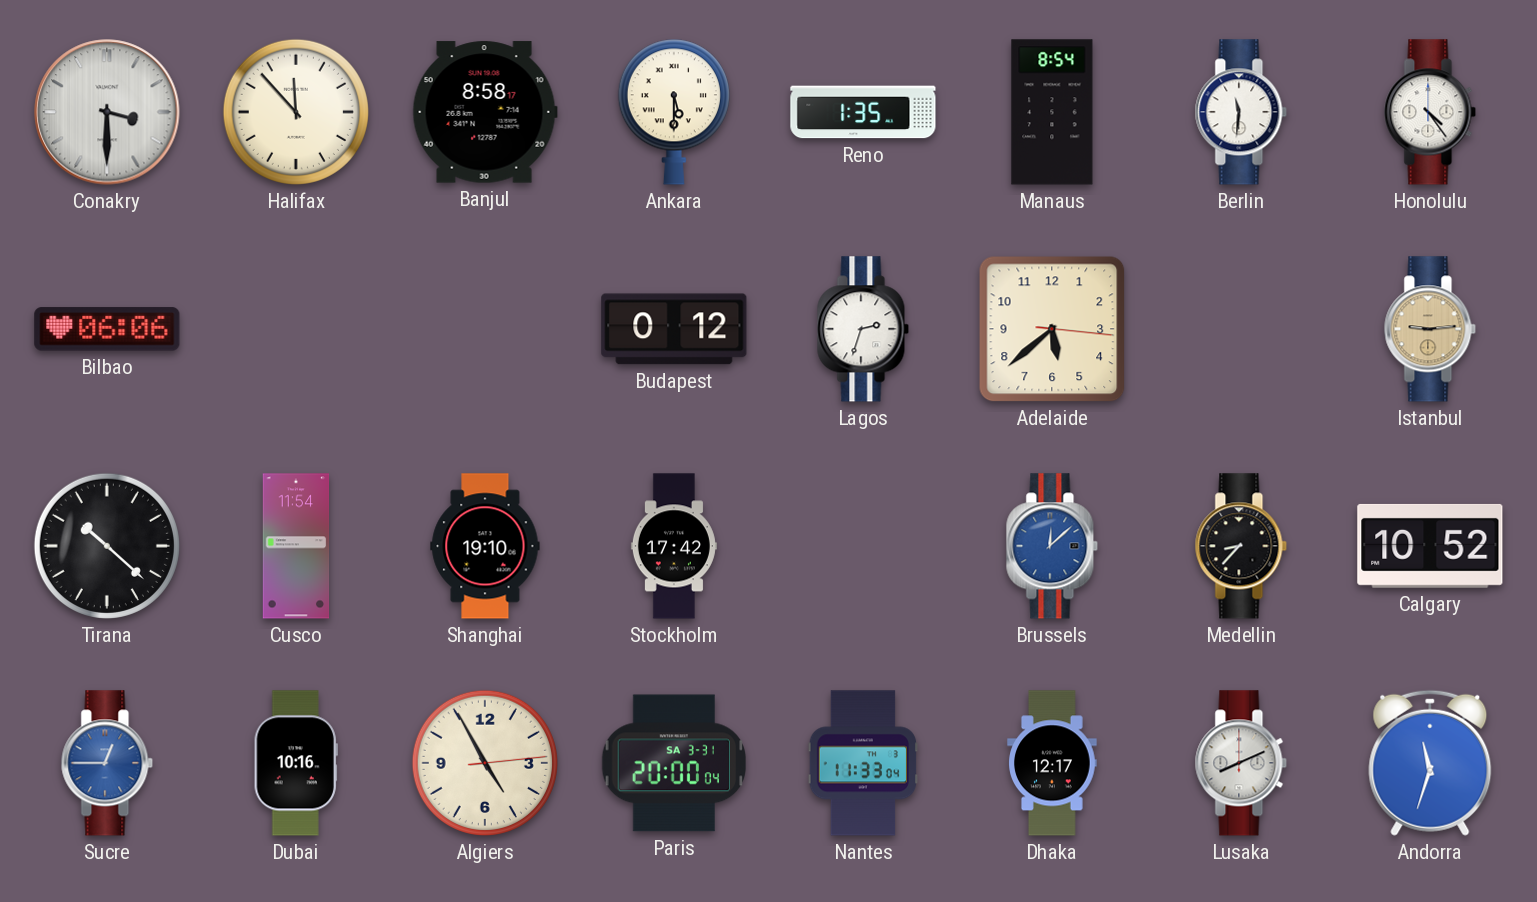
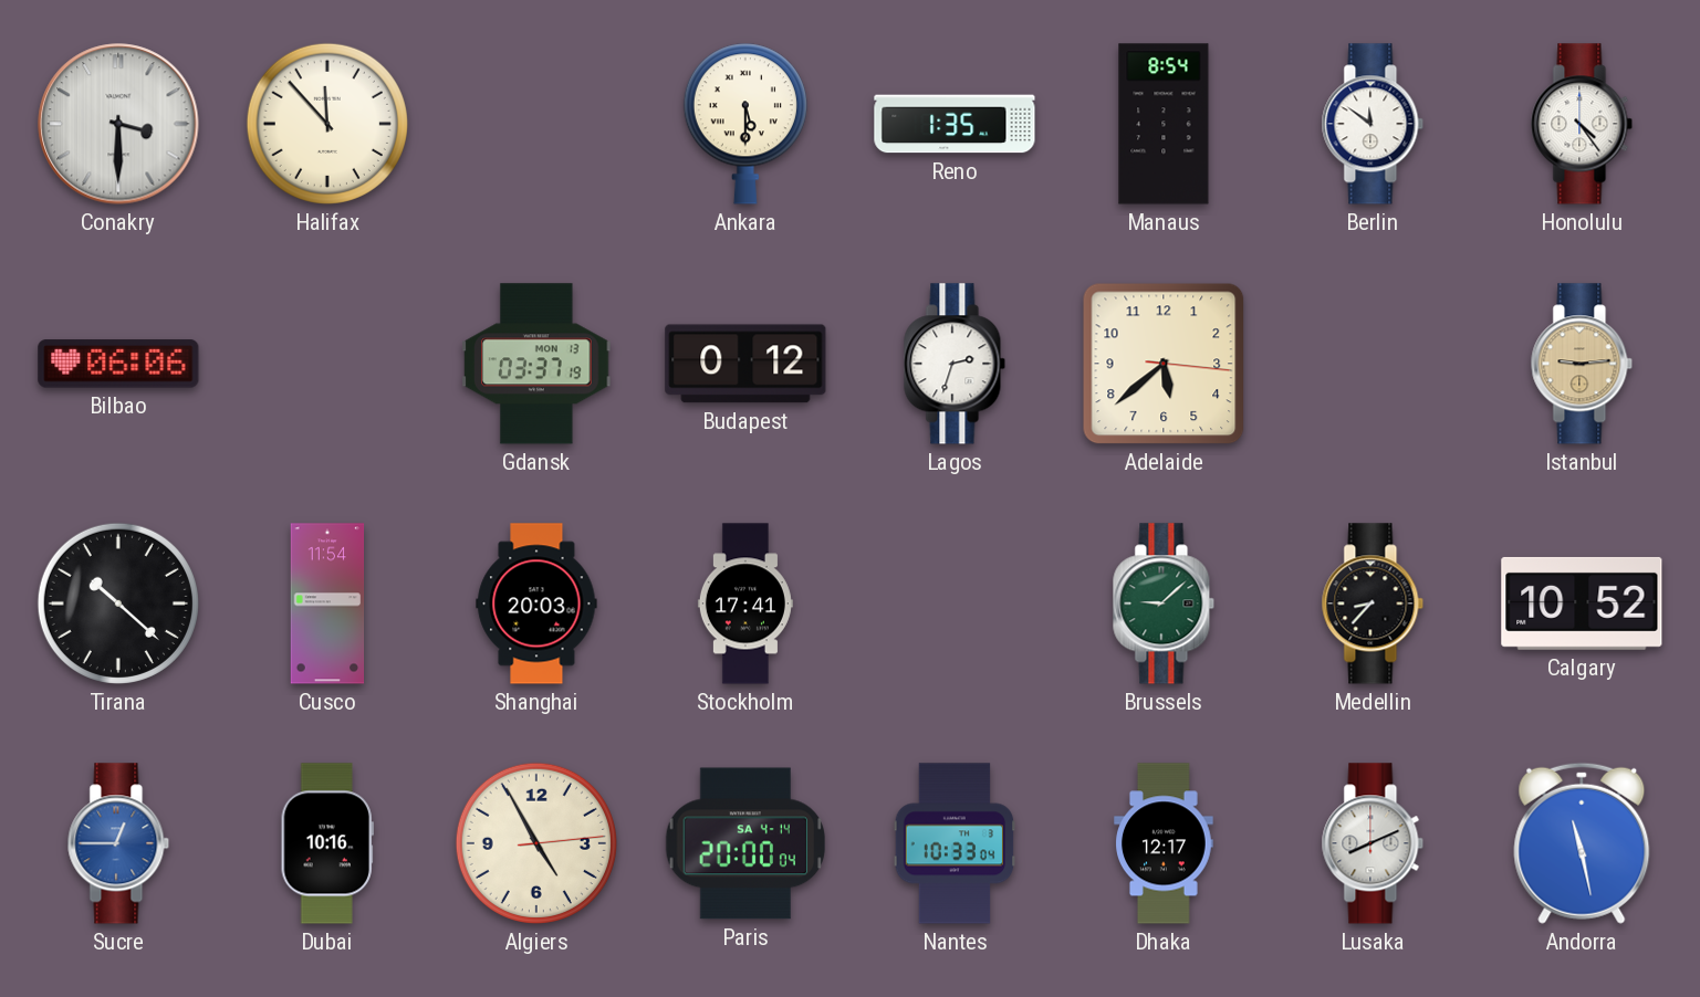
Banjul: 8:58 -> none
Berlin: 11:31 -> 11:51
Gdansk: none -> 03:37
Shanghai: 19:10 -> 20:03
Stockholm: 17:42 -> 17:41
Brussels: 12:08 -> 9:08
Brussels dial: blue -> green
Paris date: SA 3-31 -> SA 4-14
Nantes: 11:33 -> 10:33
Andorra: 11:33 -> 11:28
